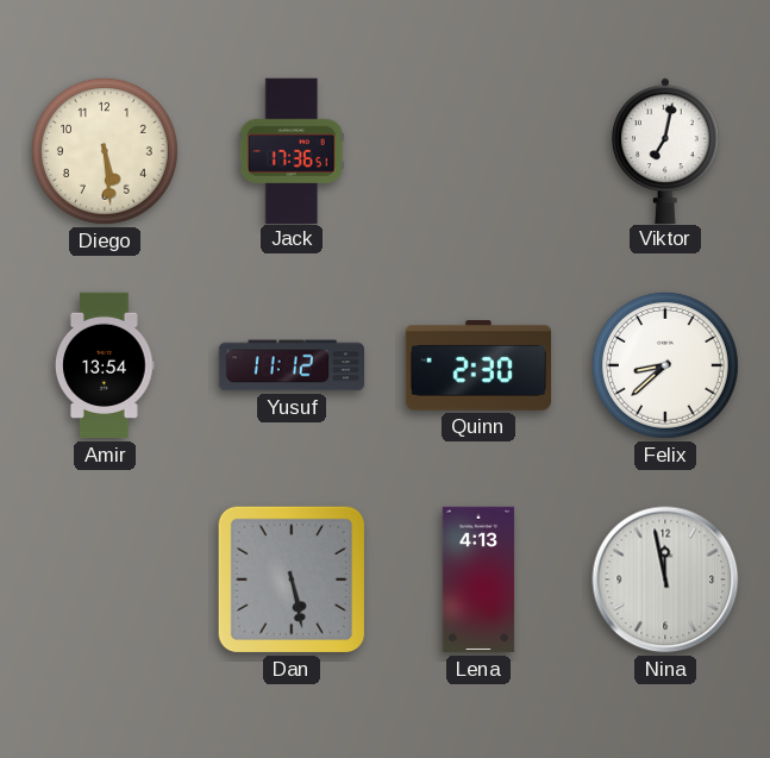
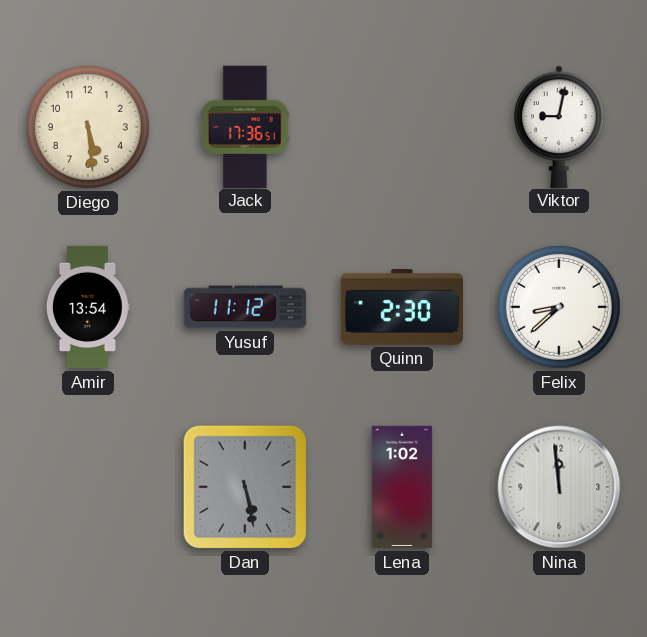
Viktor: 7:02 -> 9:02
Lena: 4:13 -> 1:02
Nina: 11:58 -> 11:59
